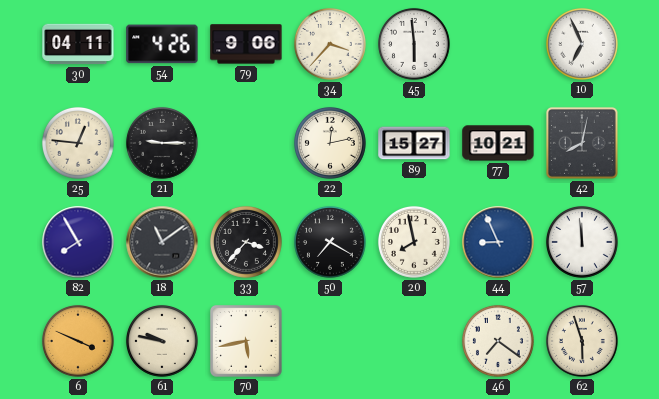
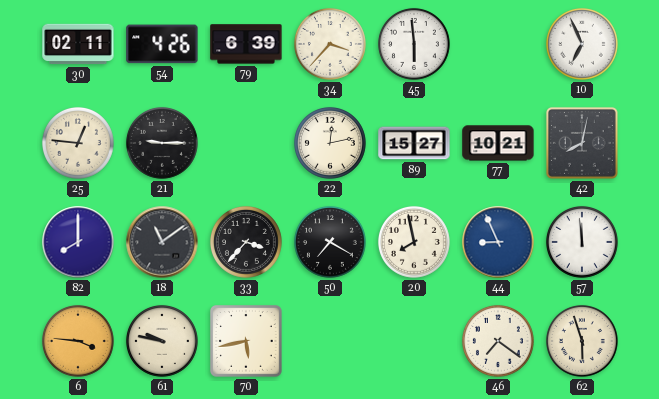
30: 04:11 -> 02:11
79: 9:06 -> 6:39
82: 7:55 -> 8:00
6: 3:49 -> 3:46
